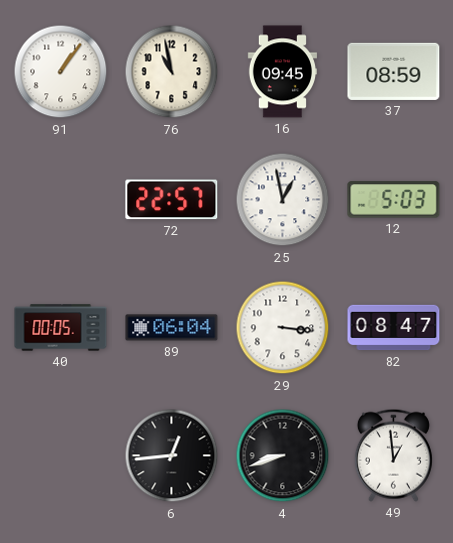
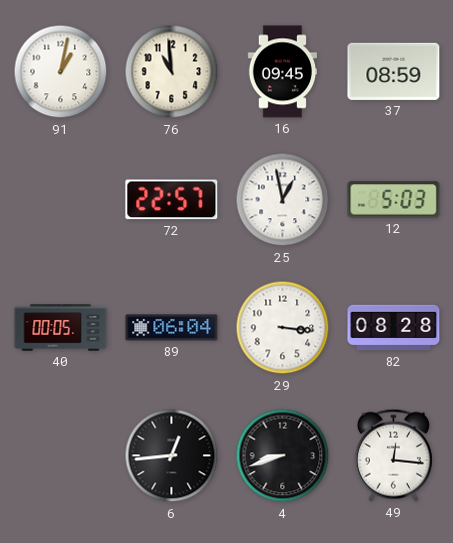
91: 1:06 -> 1:02
76: 10:58 -> 10:59
82: 08:47 -> 08:28
49: 12:59 -> 12:16
